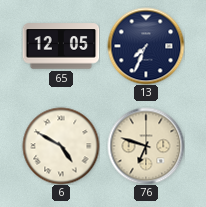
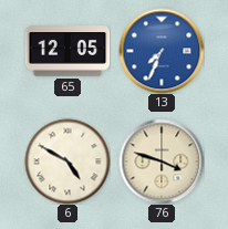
13 dial: navy -> blue
76: 6:48 -> 3:48
